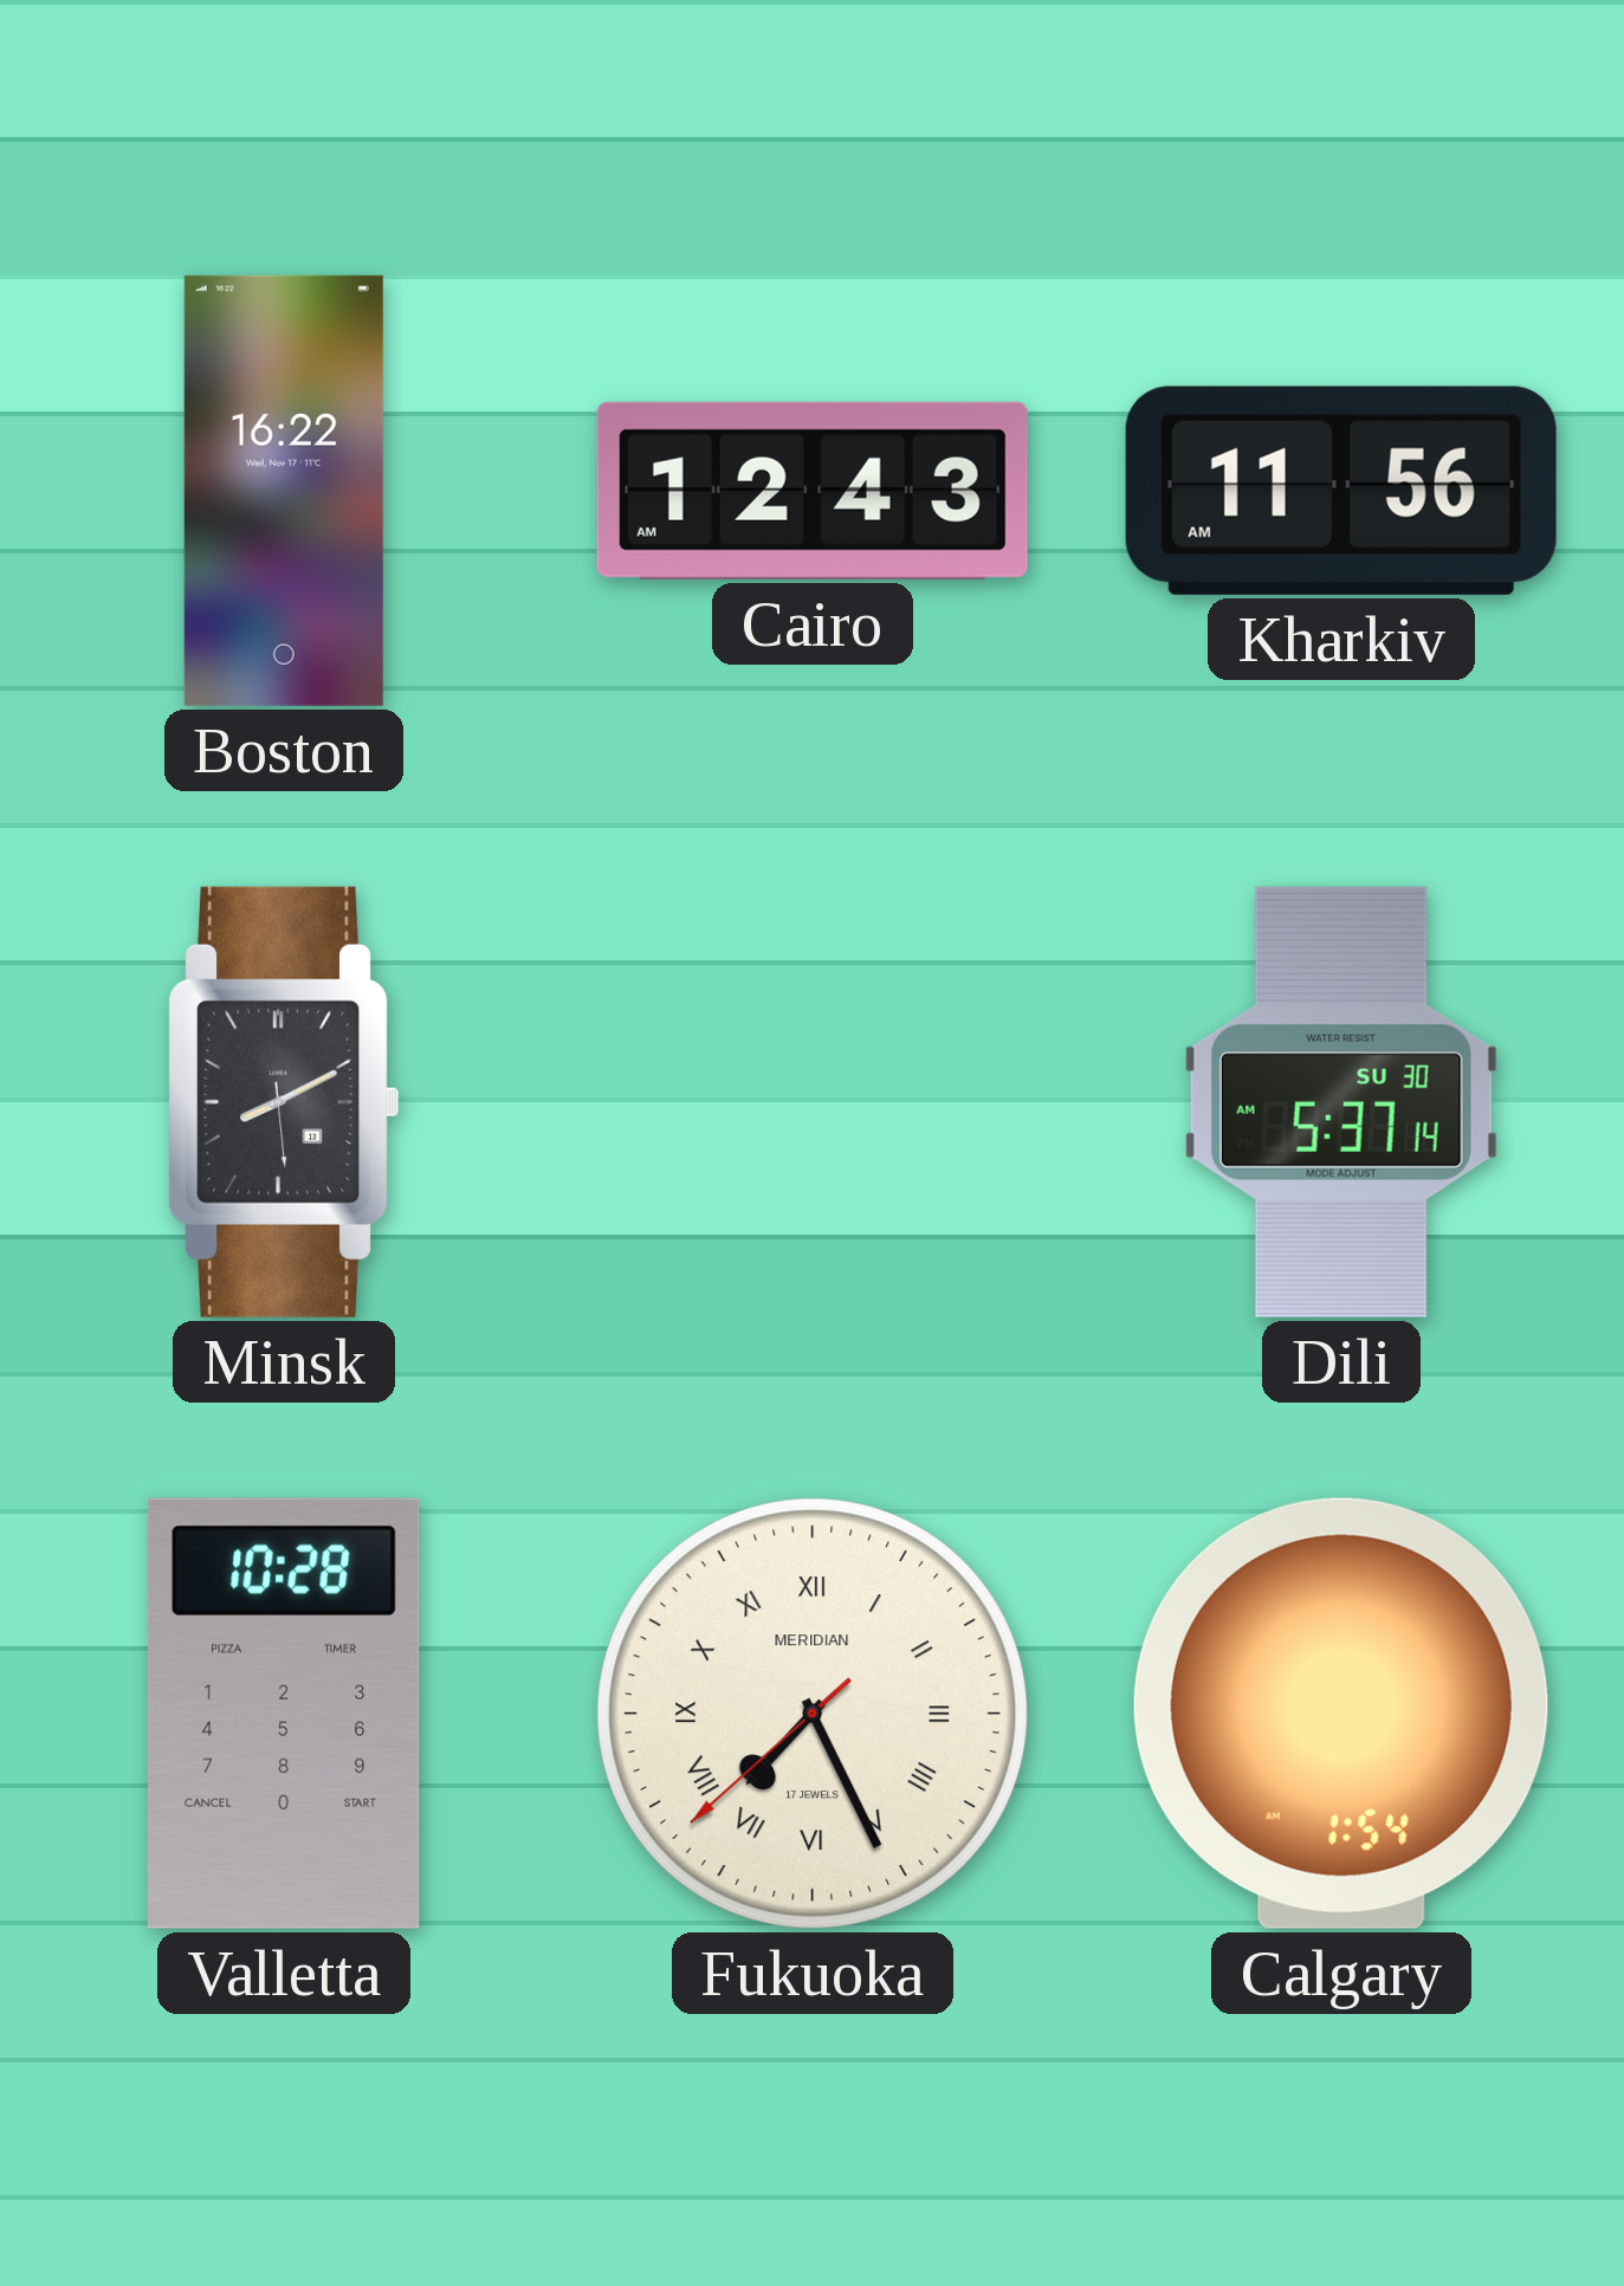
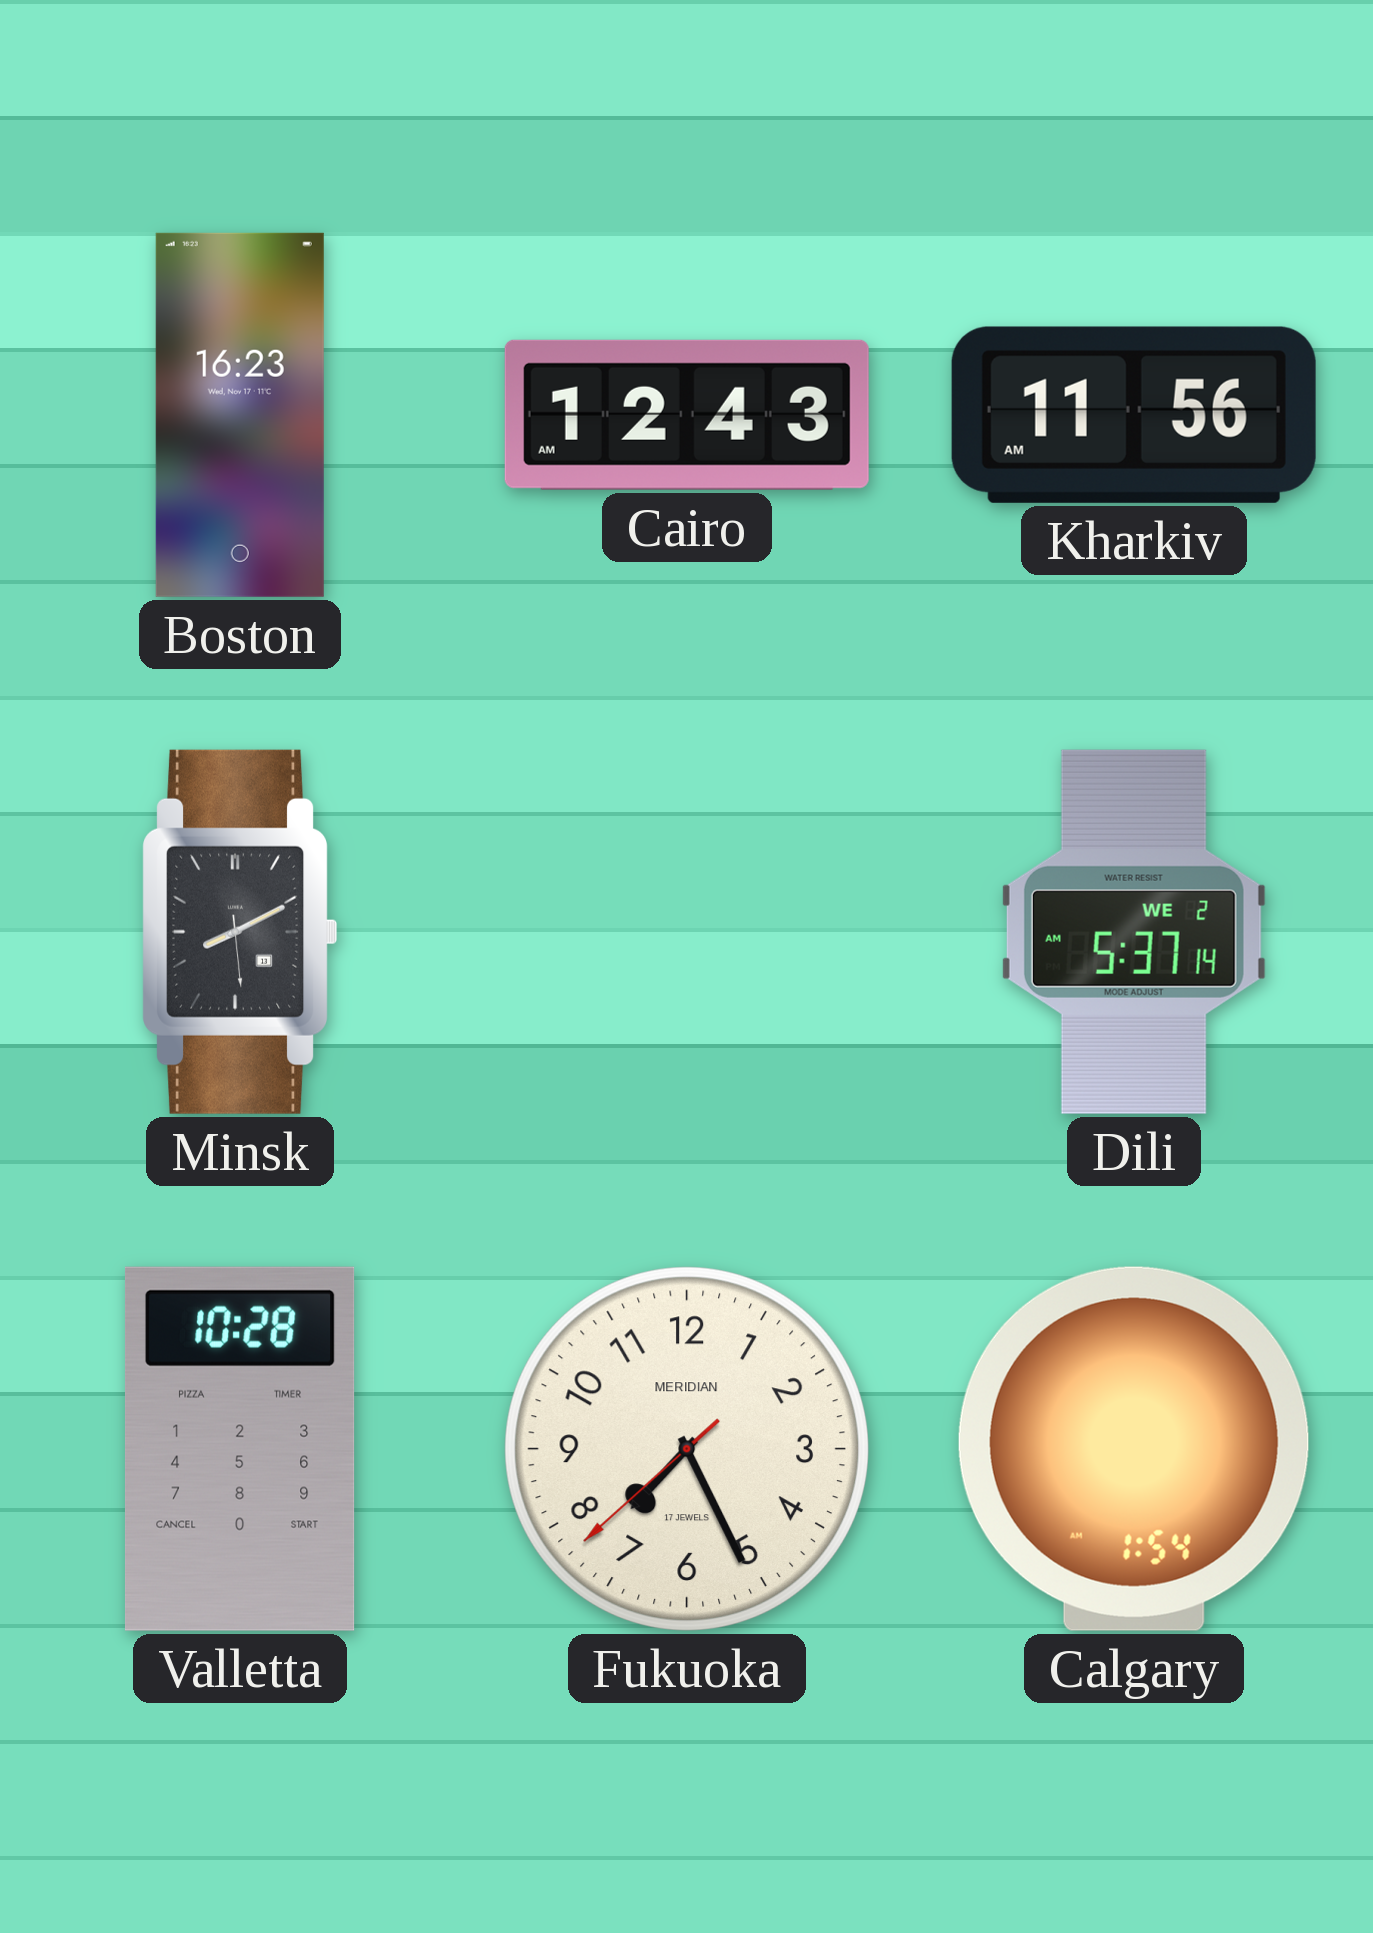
Boston: 16:22 -> 16:23
Dili date: SU 30 -> WE 2
Fukuoka numerals: Roman -> Arabic
